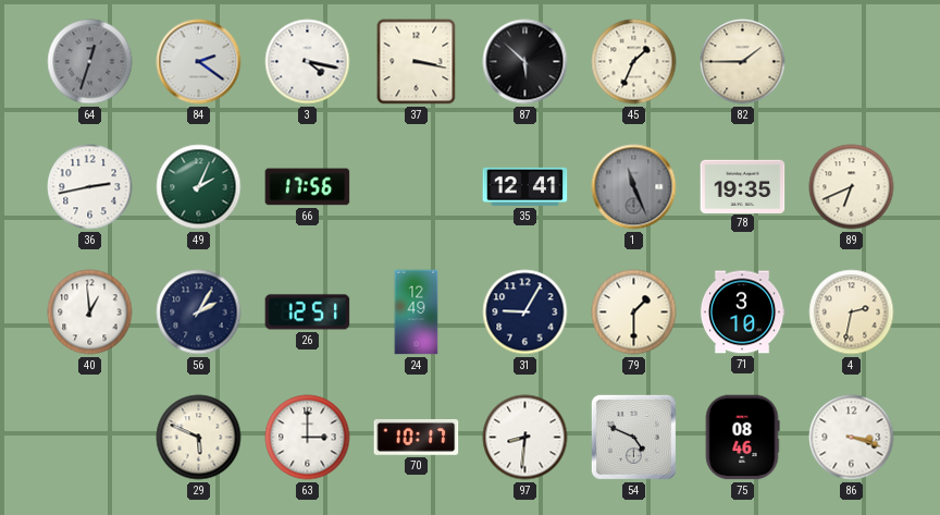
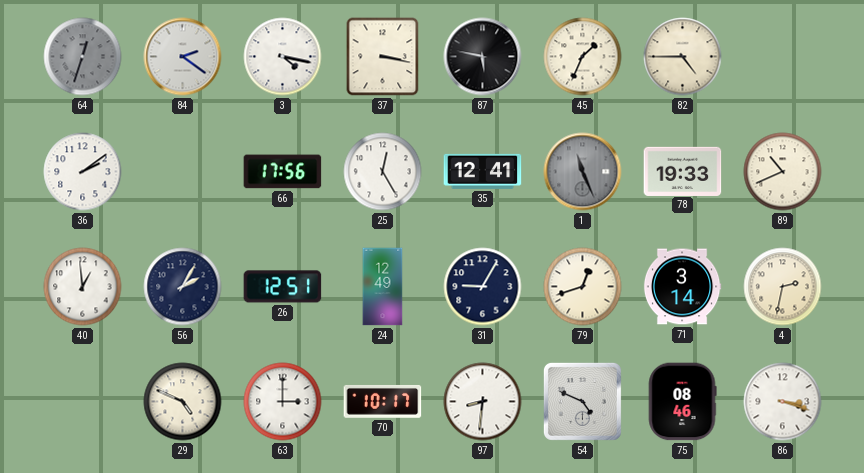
87: 5:52 -> 5:47
82: 1:45 -> 4:45
36: 2:43 -> 2:09
49: 2:04 -> none
25: none -> 12:25
78: 19:35 -> 19:33
89: 6:41 -> 10:41
79: 1:30 -> 12:42
71: 3:10 -> 3:14
29: 5:49 -> 4:49
